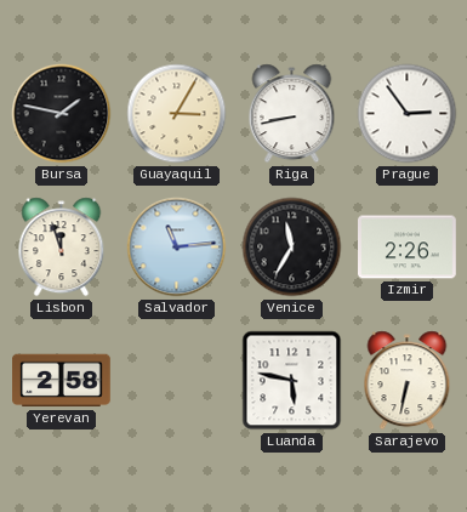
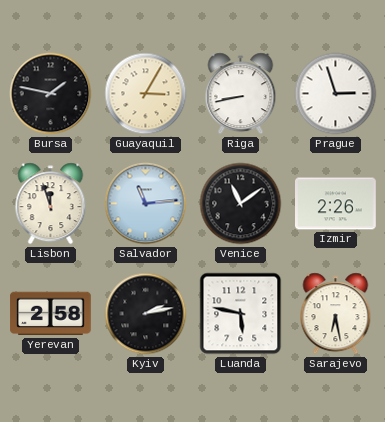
Prague: 2:54 -> 2:57
Venice: 11:35 -> 11:09
Kyiv: none -> 2:13
Sarajevo: 6:32 -> 6:28
